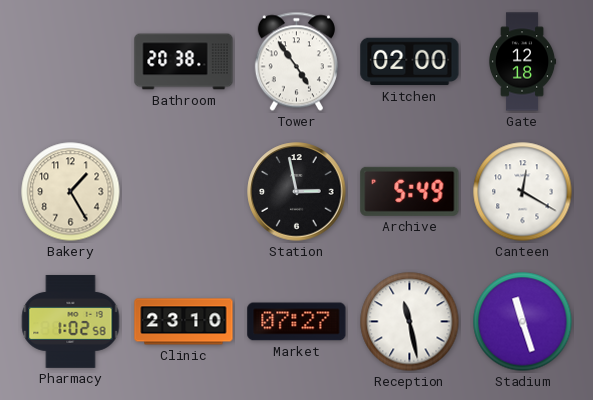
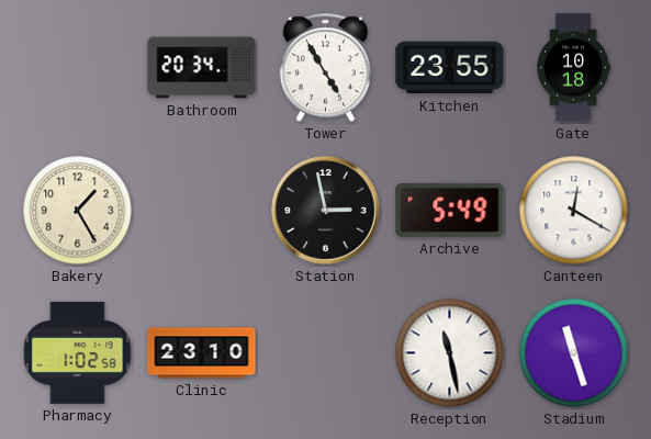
Bathroom: 20:38 -> 20:34
Tower: 4:54 -> 4:55
Kitchen: 02:00 -> 23:55
Gate: 12:18 -> 10:18
Market: 07:27 -> none
